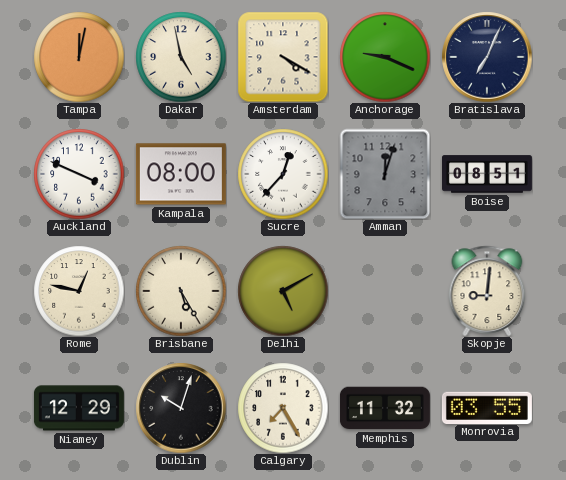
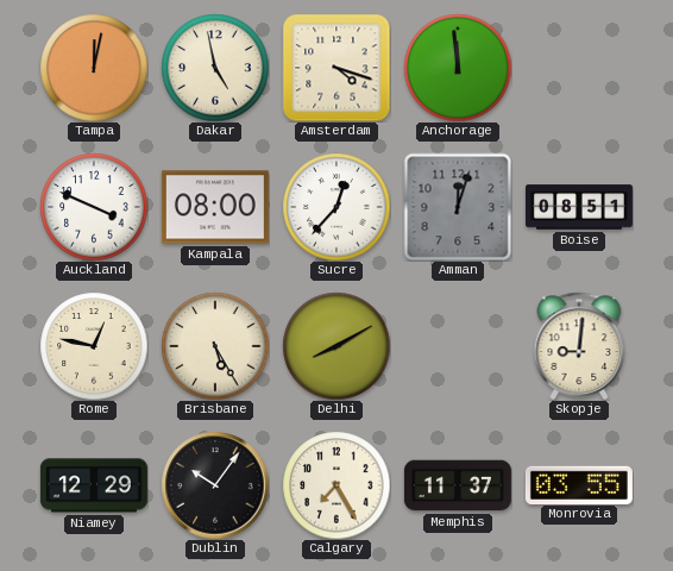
Amsterdam: 4:20 -> 4:18
Anchorage: 9:19 -> 11:59
Bratislava: 7:04 -> none
Delhi: 5:10 -> 8:10
Dublin: 10:03 -> 10:06
Memphis: 11:32 -> 11:37
